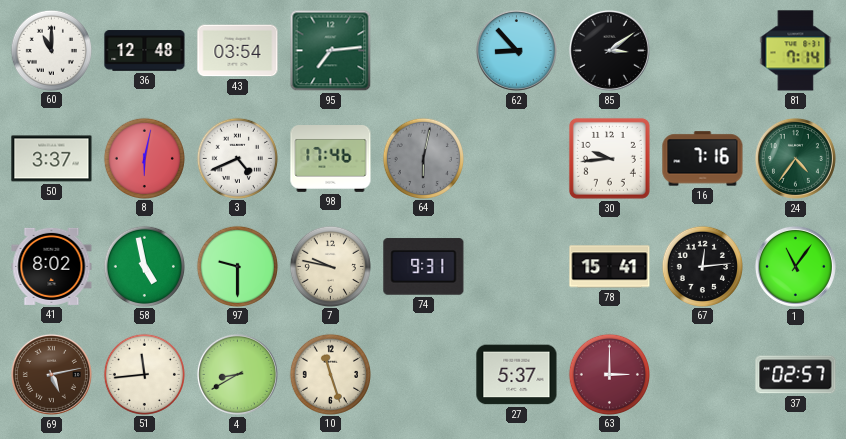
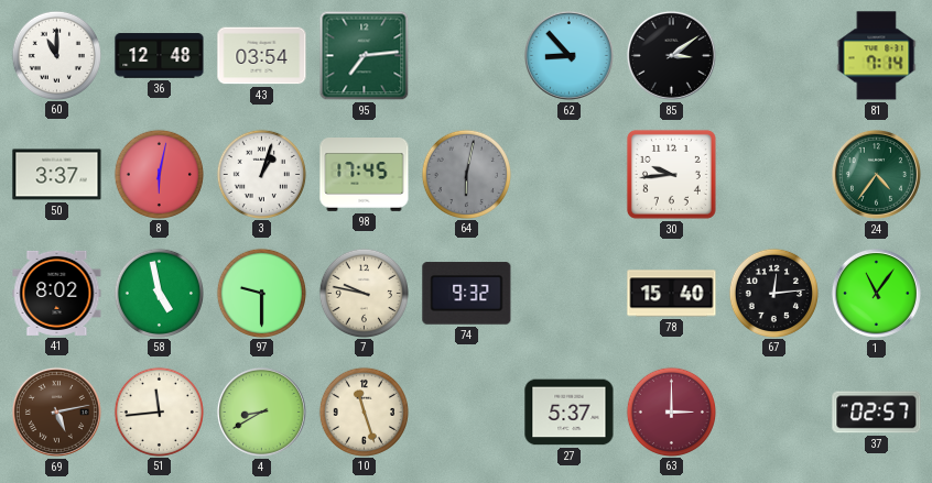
3: 4:41 -> 1:03
98: 17:46 -> 17:45
16: 7:16 -> none
74: 9:31 -> 9:32
78: 15:41 -> 15:40
